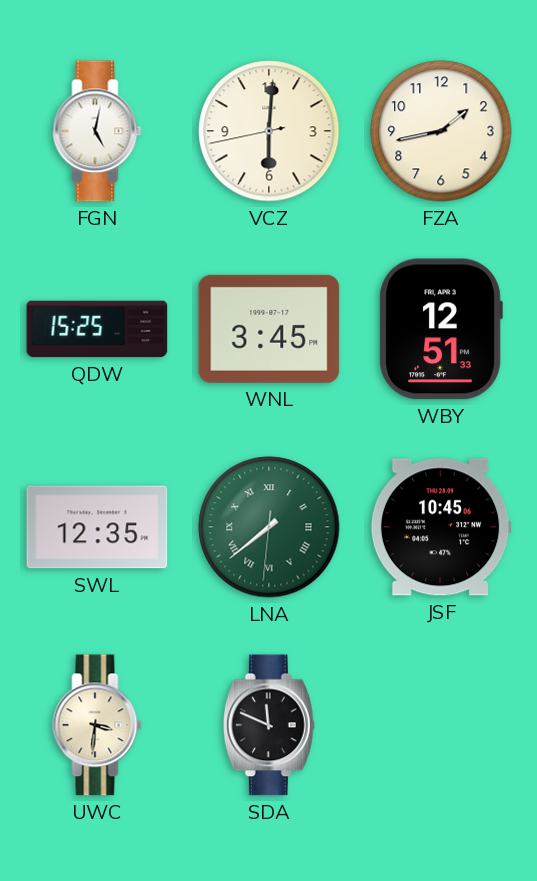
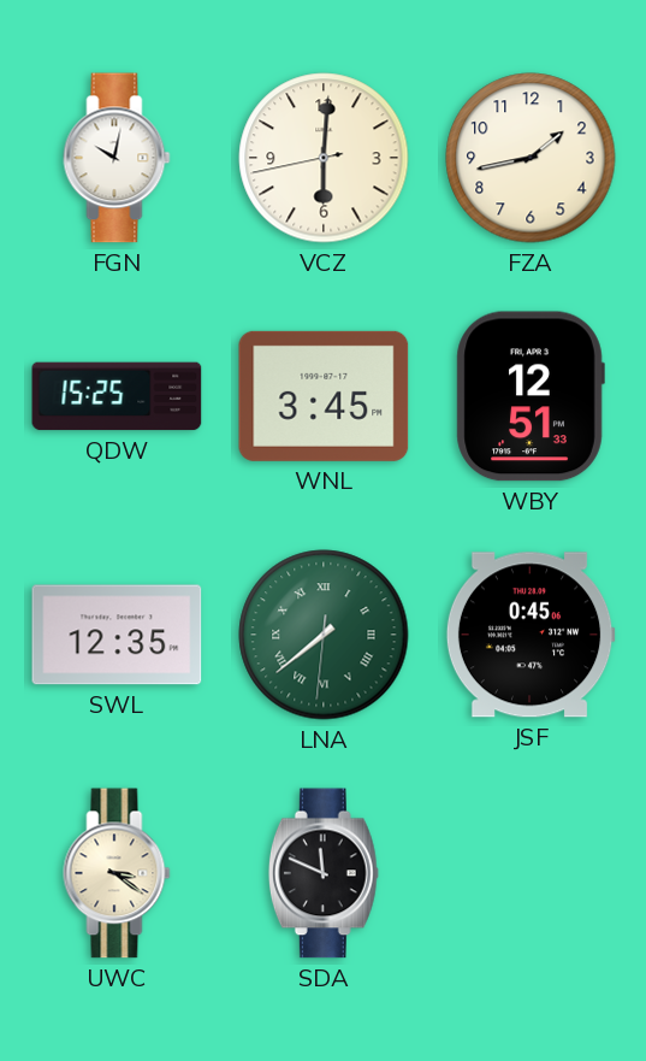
FGN: 5:02 -> 10:02
JSF: 10:45 -> 0:45
UWC: 3:31 -> 3:21
